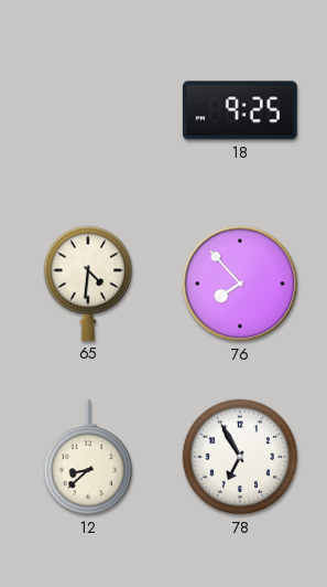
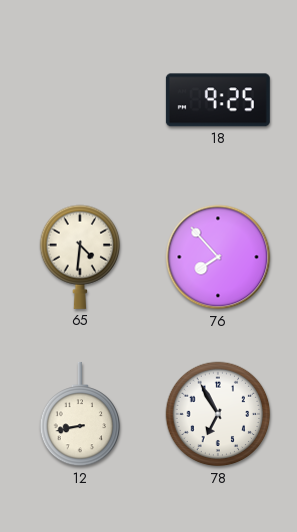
12: 8:38 -> 8:43
